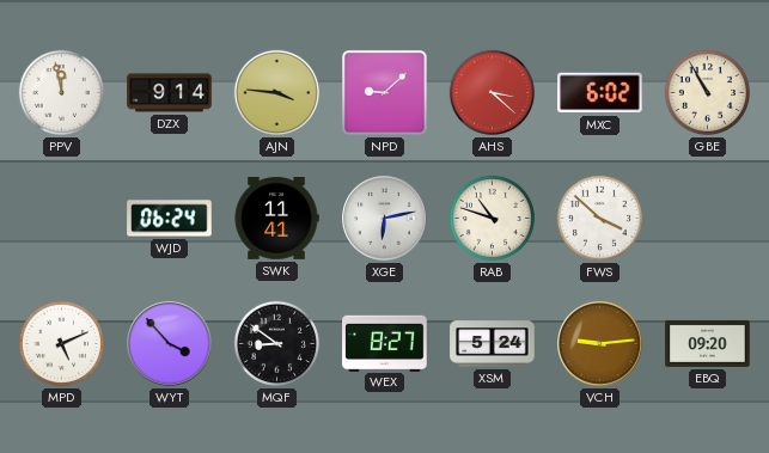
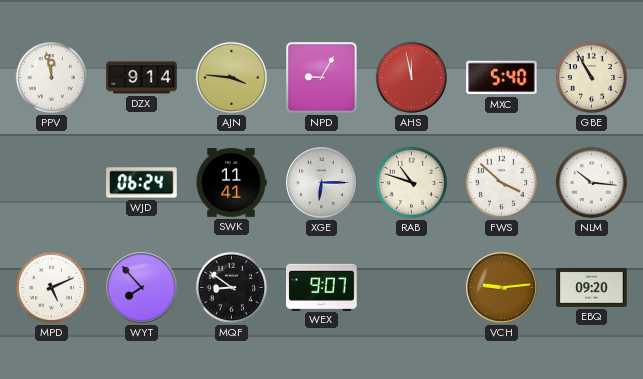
NPD: 9:08 -> 9:05
AHS: 3:22 -> 11:58
MXC: 6:02 -> 5:40
XGE: 6:13 -> 6:15
NLM: none -> 10:16
WYT: 3:53 -> 7:53
WEX: 8:27 -> 9:07
XSM: 5:24 -> none
